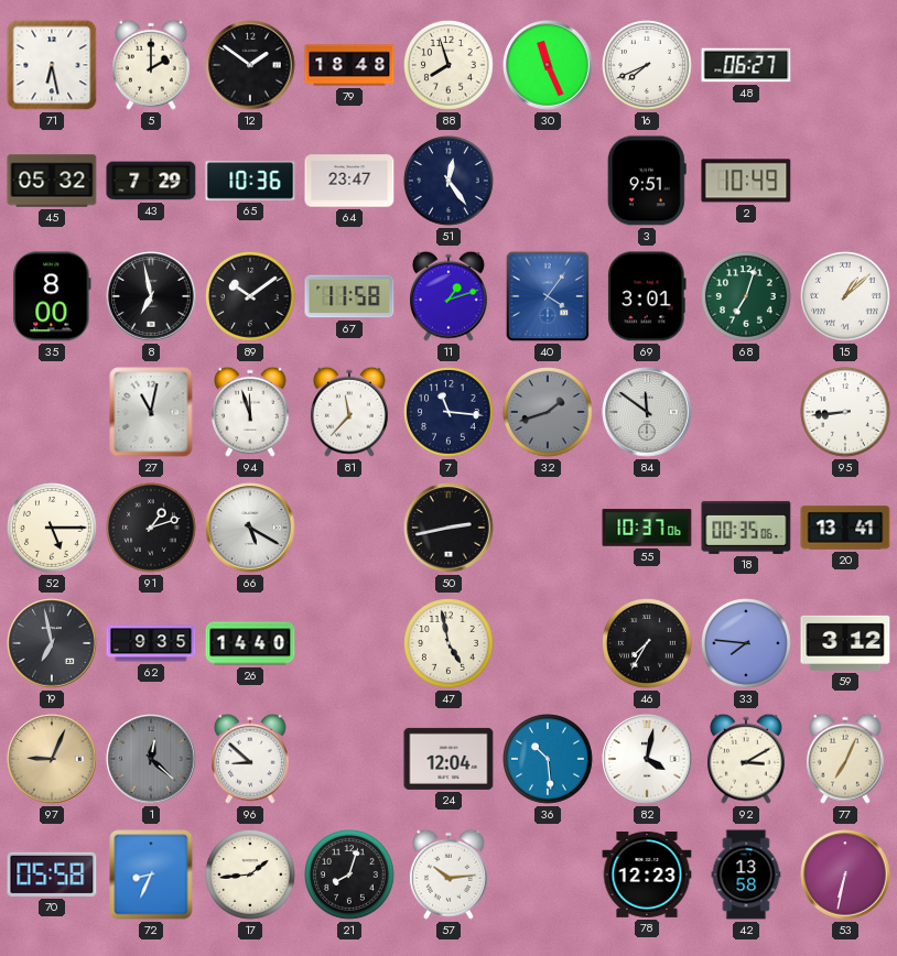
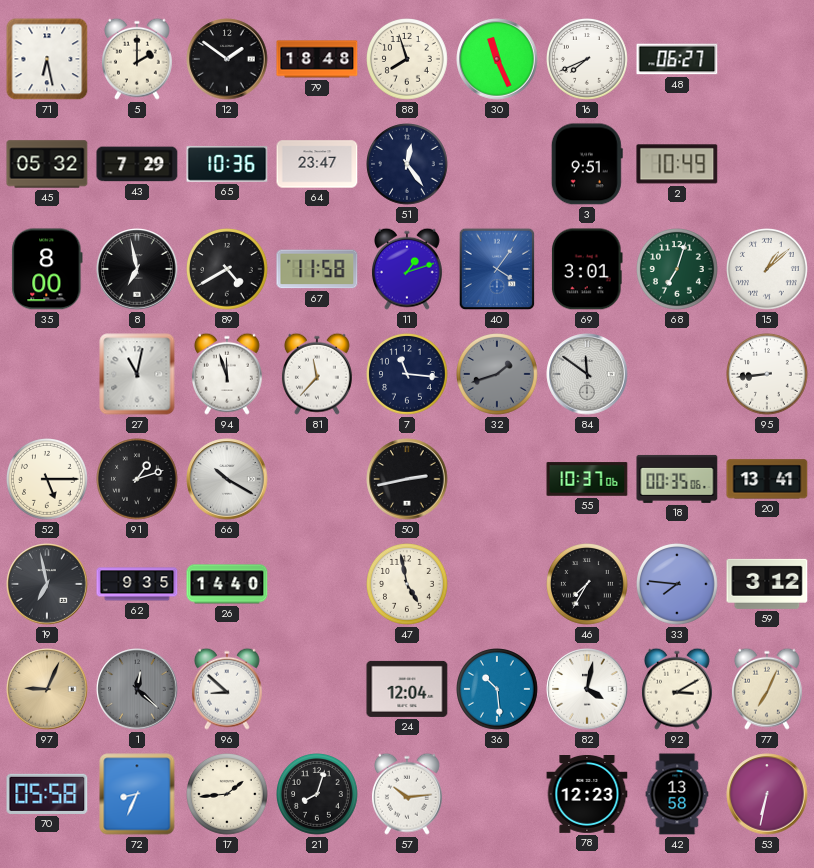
89: 10:09 -> 4:40
66: 5:20 -> 10:20
